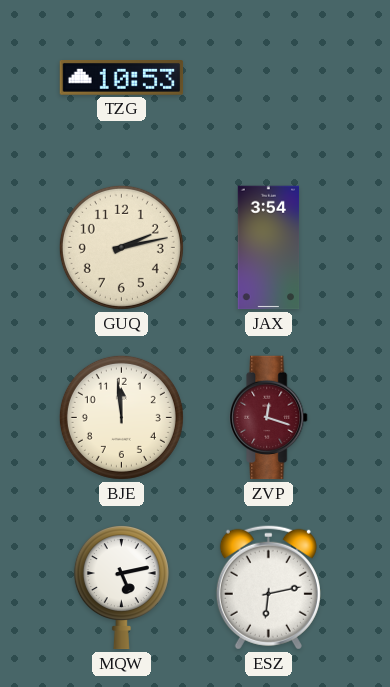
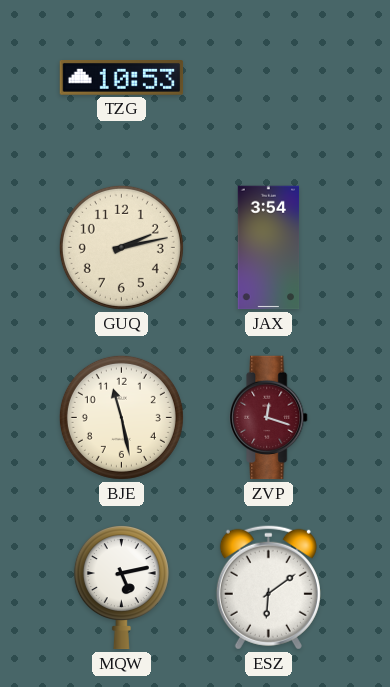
BJE: 11:59 -> 11:28
ESZ: 6:13 -> 6:09
